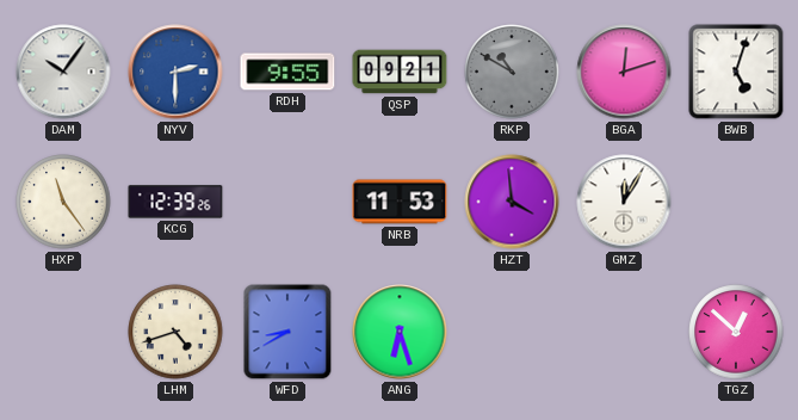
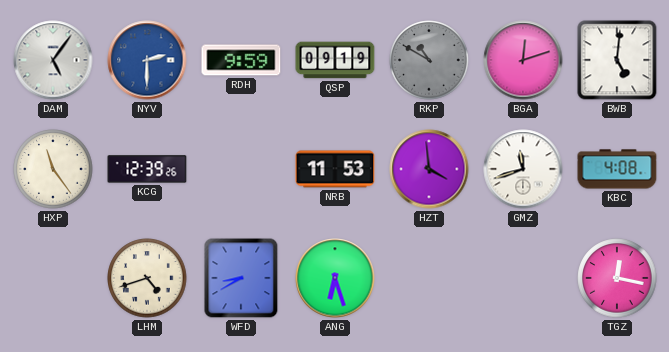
DAM: 10:06 -> 5:06
RDH: 9:55 -> 9:59
QSP: 09:21 -> 09:19
BWB: 5:03 -> 5:01
GMZ: 12:05 -> 11:42
KBC: none -> 4:08
TGZ: 12:52 -> 12:17
